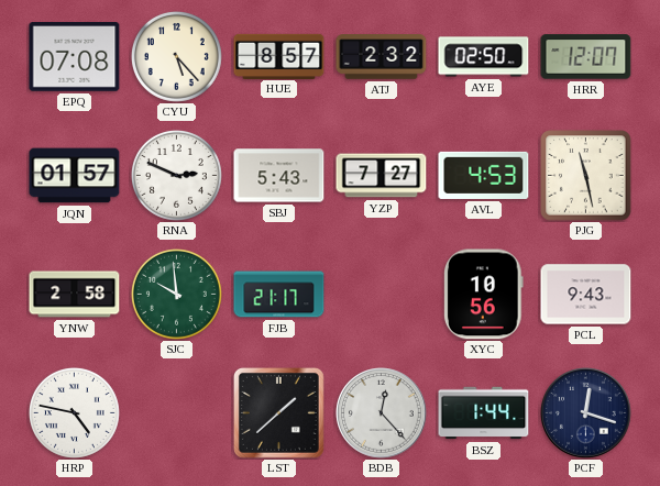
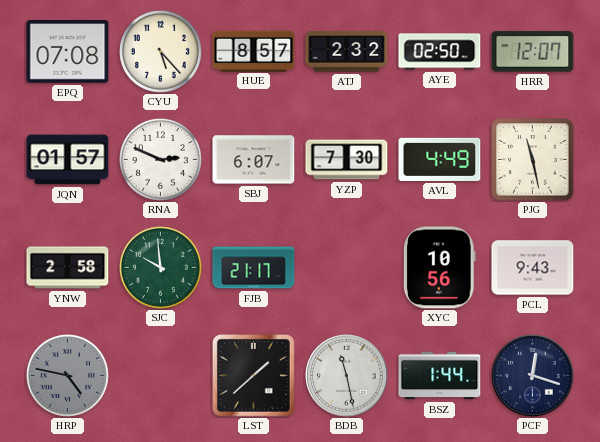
SBJ: 5:43 -> 6:07
YZP: 7:27 -> 7:30
AVL: 4:53 -> 4:49
HRP dial: white -> grey
BDB: 12:23 -> 11:28
